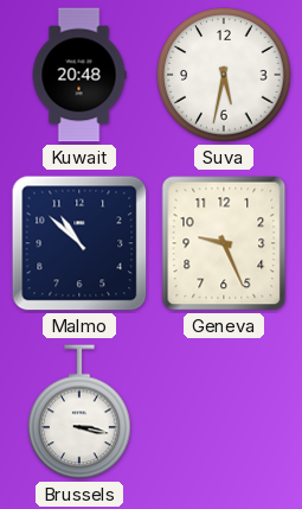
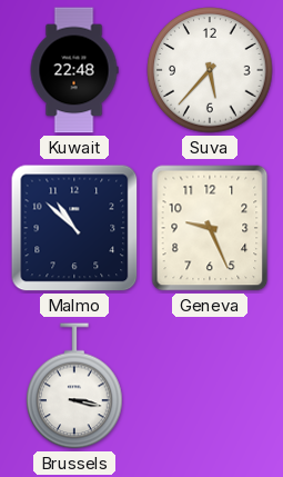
Kuwait: 20:48 -> 22:48
Suva: 5:32 -> 5:37
